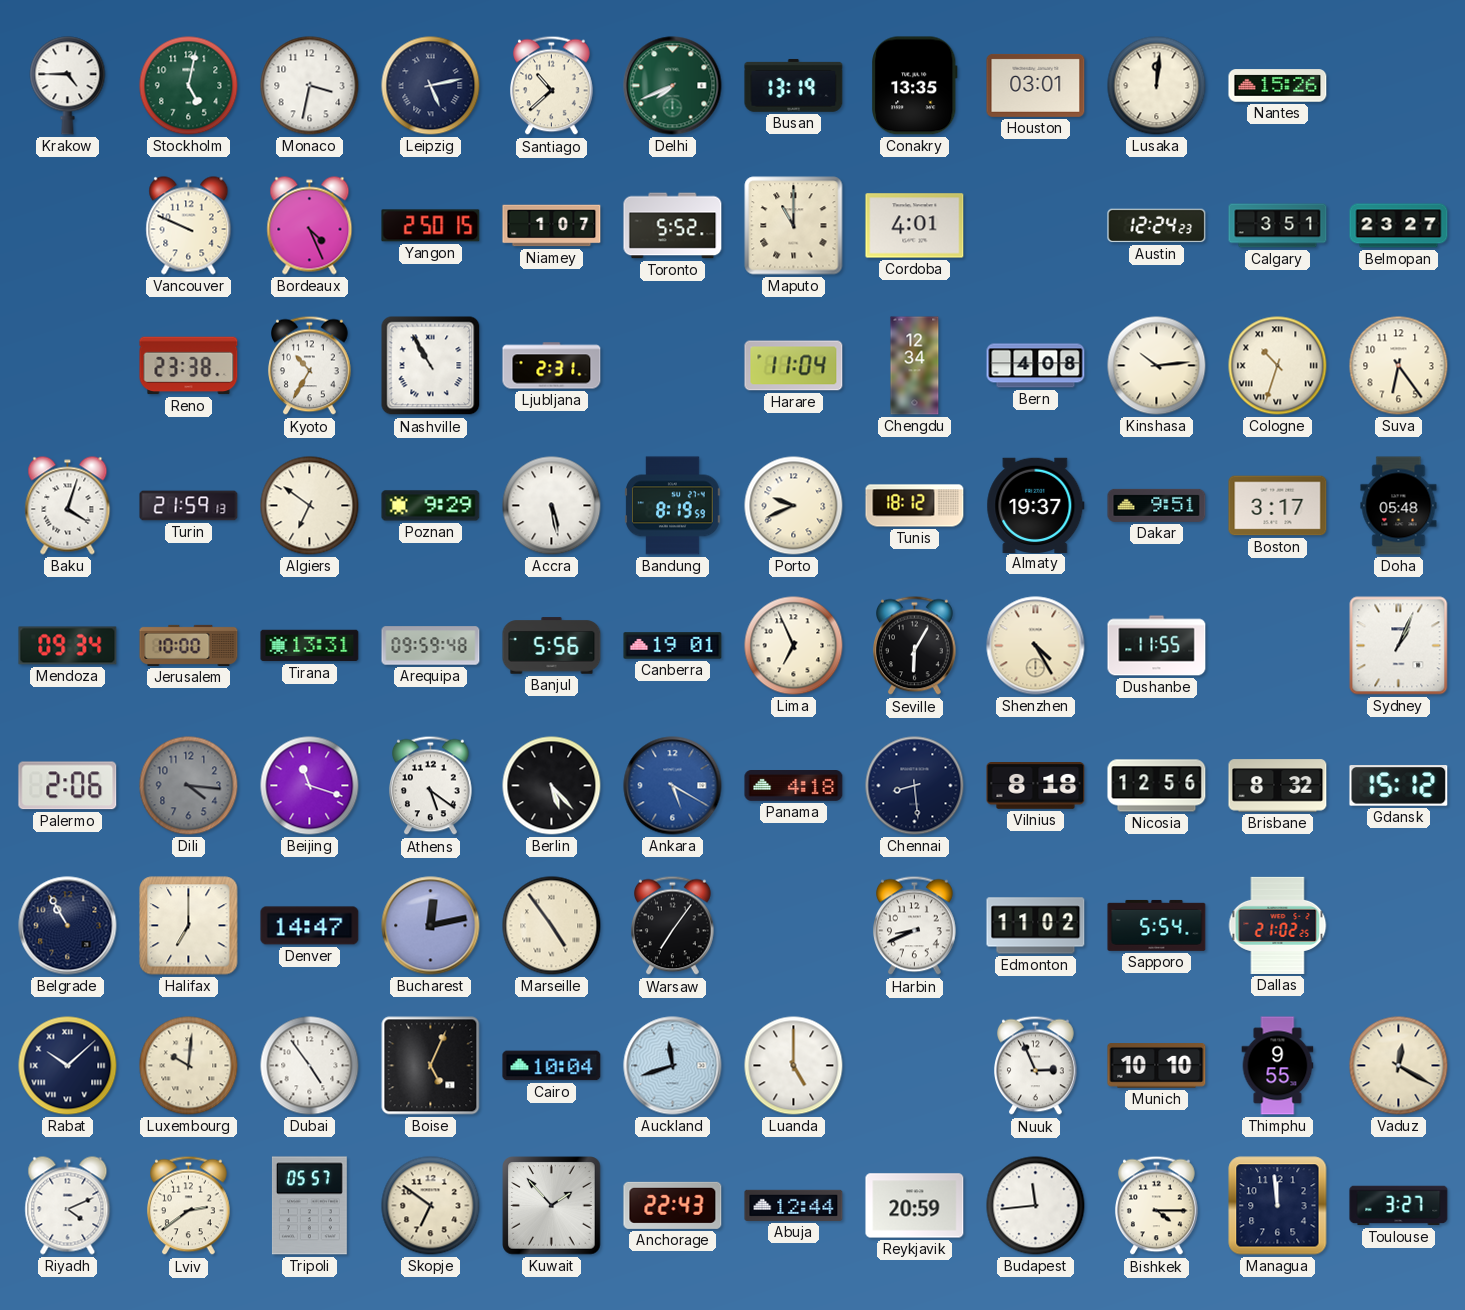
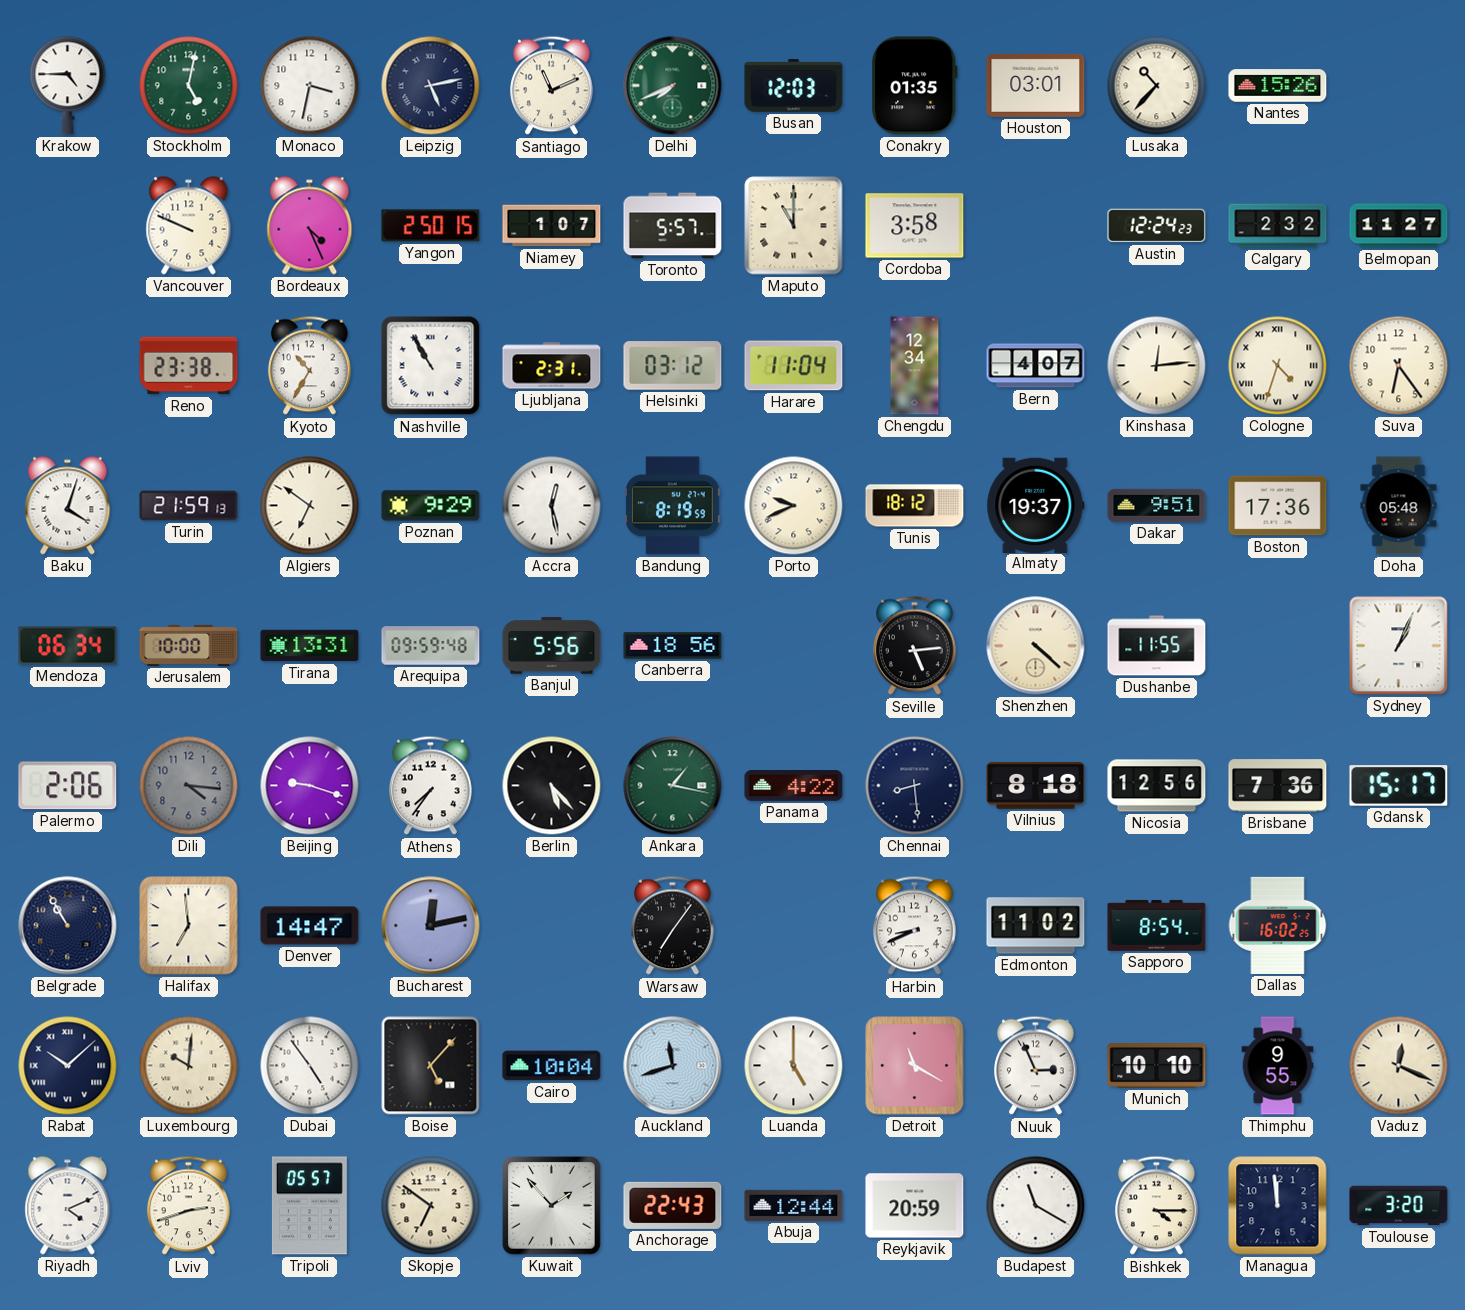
Santiago: 10:38 -> 11:11
Busan: 13:19 -> 12:03
Conakry: 13:35 -> 01:35
Lusaka: 12:01 -> 10:37
Toronto: 5:52 -> 5:57
Cordoba: 4:01 -> 3:58
Calgary: 3:51 -> 2:32
Belmopan: 23:27 -> 11:27
Helsinki: none -> 03:12
Bern: 4:08 -> 4:07
Kinshasa: 10:14 -> 12:14
Cologne: 10:33 -> 4:33
Accra: 5:28 -> 12:28
Boston: 3:17 -> 17:36
Mendoza: 09:34 -> 06:34
Canberra: 19:01 -> 18:56
Lima: 6:56 -> none
Seville: 6:05 -> 5:14
Shenzhen: 4:25 -> 4:22
Beijing: 11:18 -> 9:18
Athens: 5:21 -> 7:36
Ankara: 5:20 -> 1:17
Ankara dial: blue -> green
Panama: 4:18 -> 4:22
Brisbane: 8:32 -> 7:36
Gdansk: 15:12 -> 15:17
Halifax: 7:00 -> 6:59
Marseille: 4:54 -> none
Sapporo: 5:54 -> 8:54
Dallas: 21:02 -> 16:02
Boise: 5:04 -> 5:07
Detroit: none -> 11:20
Vaduz: 12:20 -> 12:19
Lviv: 2:39 -> 2:42
Budapest: 11:44 -> 11:20
Toulouse: 3:27 -> 3:20
